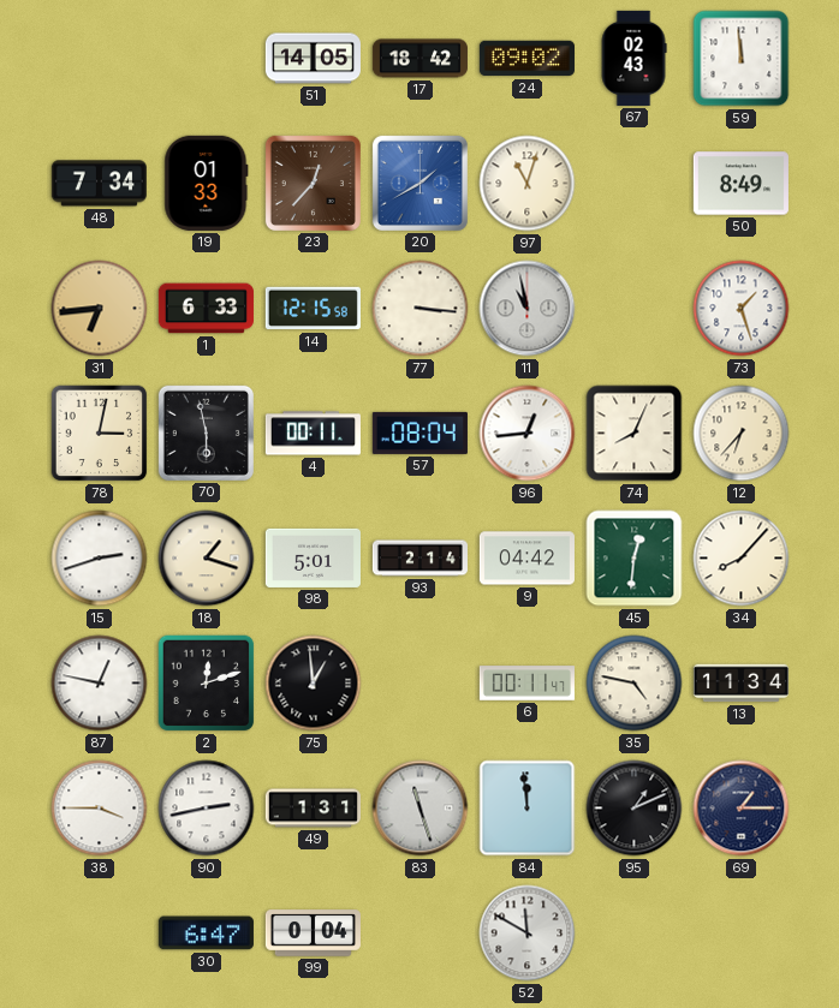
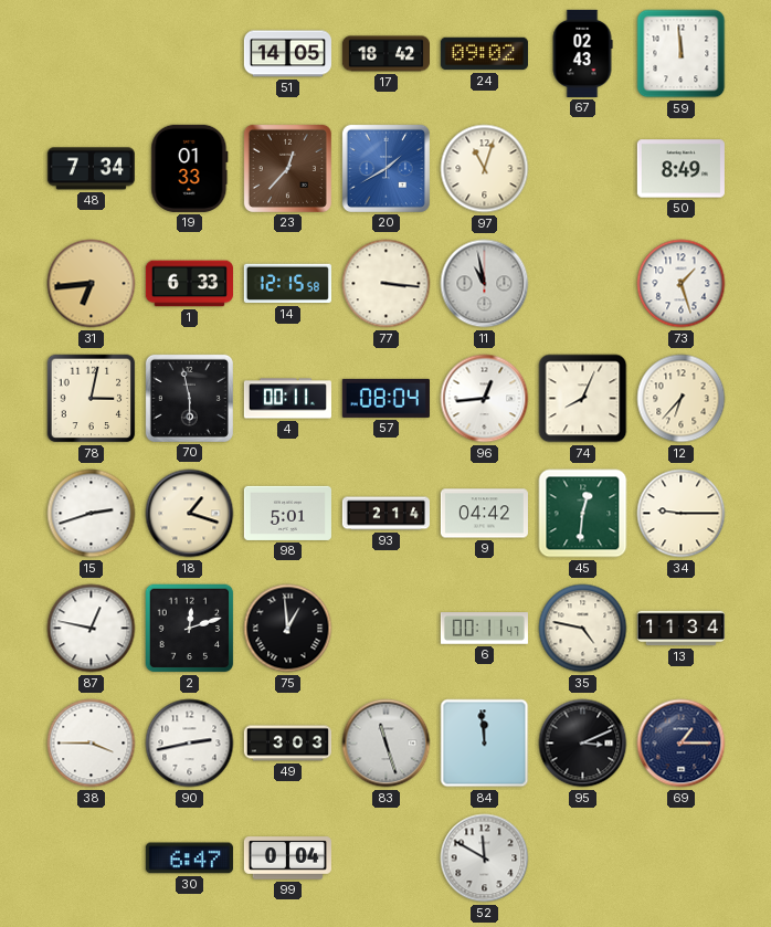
34: 8:07 -> 9:15
49: 1:31 -> 3:03
95: 1:11 -> 3:11
